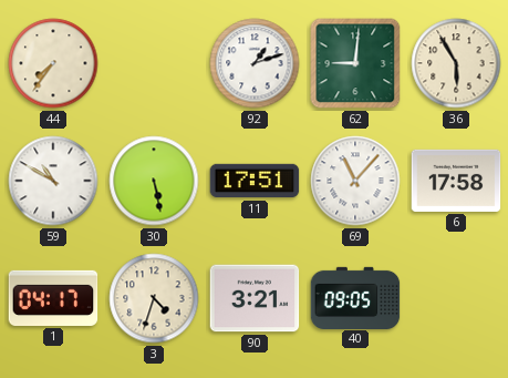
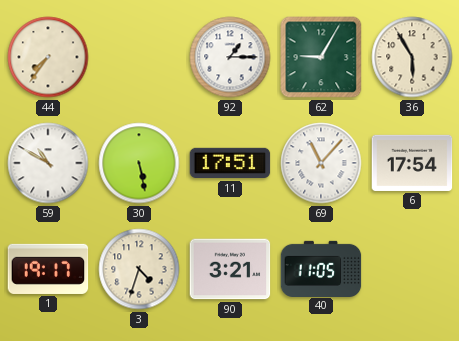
92: 1:12 -> 1:15
62: 9:01 -> 9:05
6: 17:58 -> 17:54
1: 04:17 -> 19:17
40: 09:05 -> 11:05
